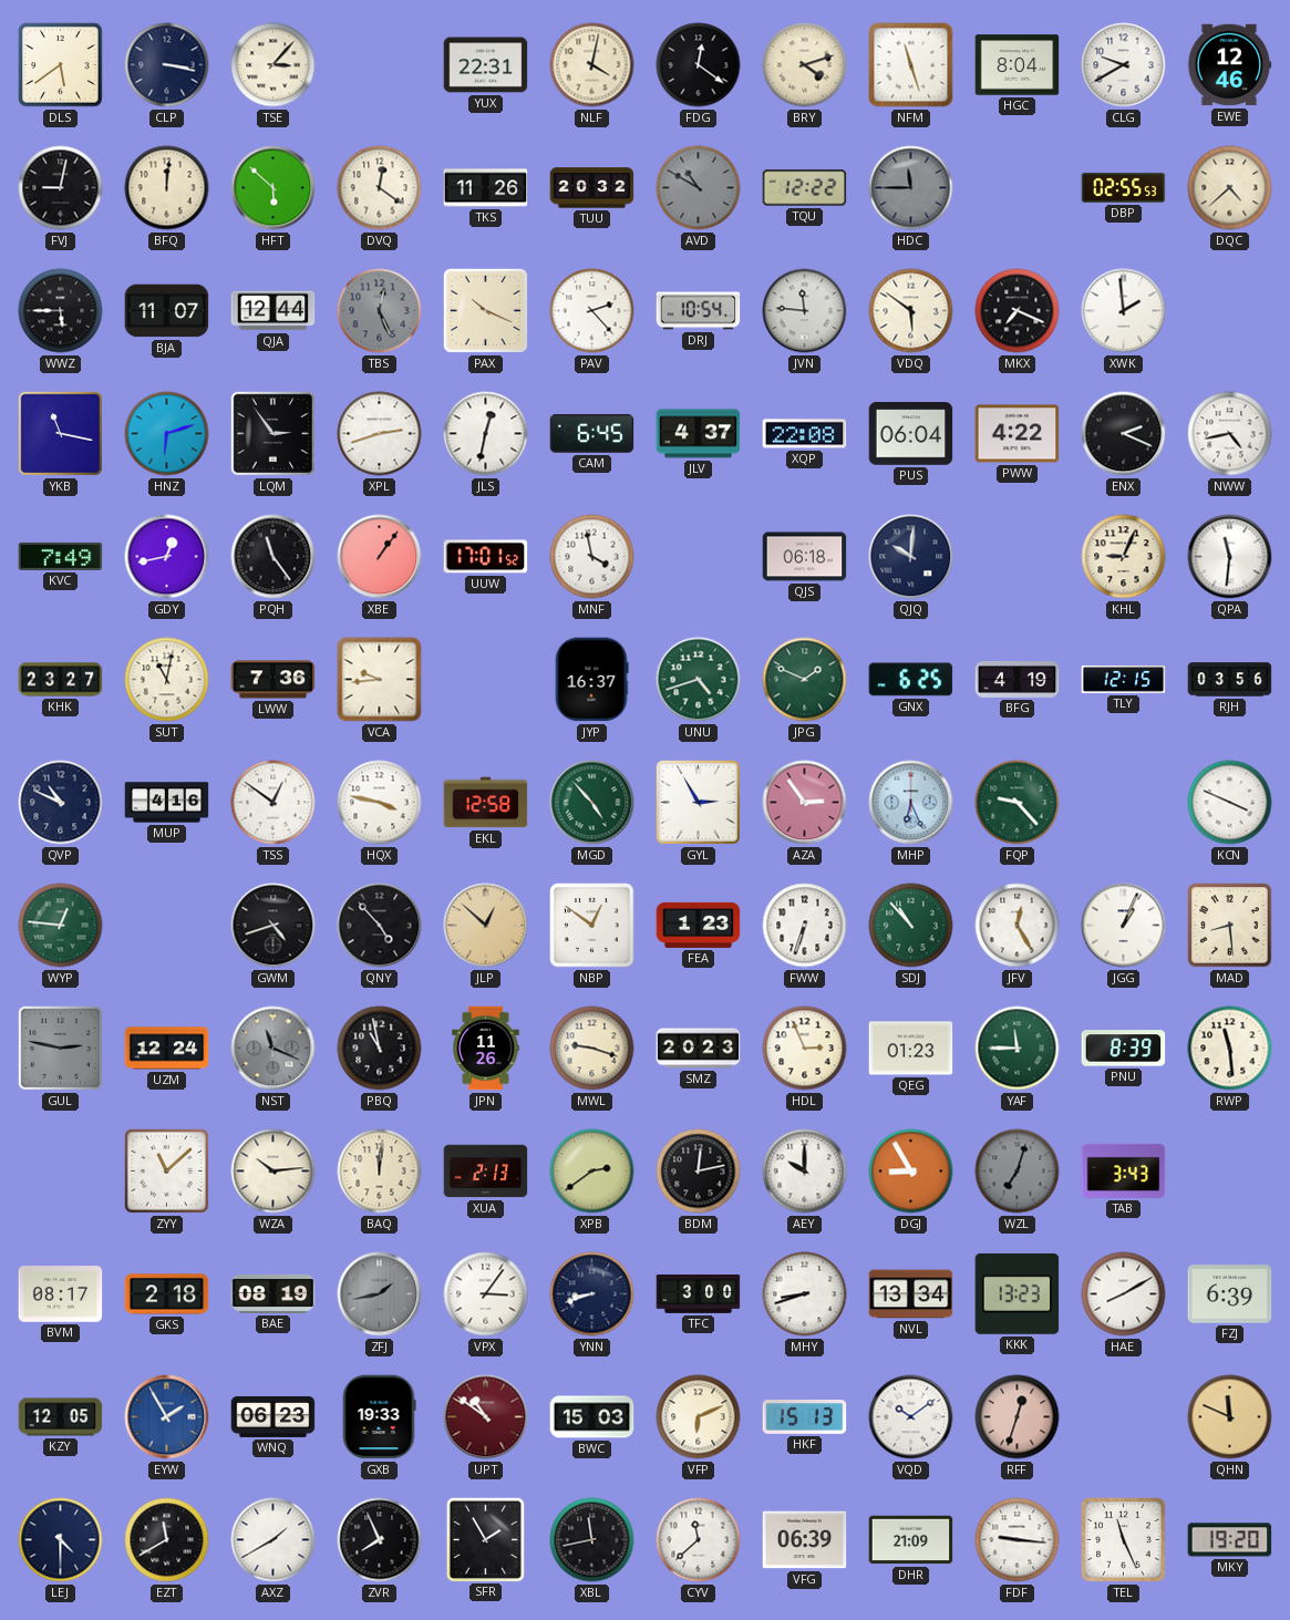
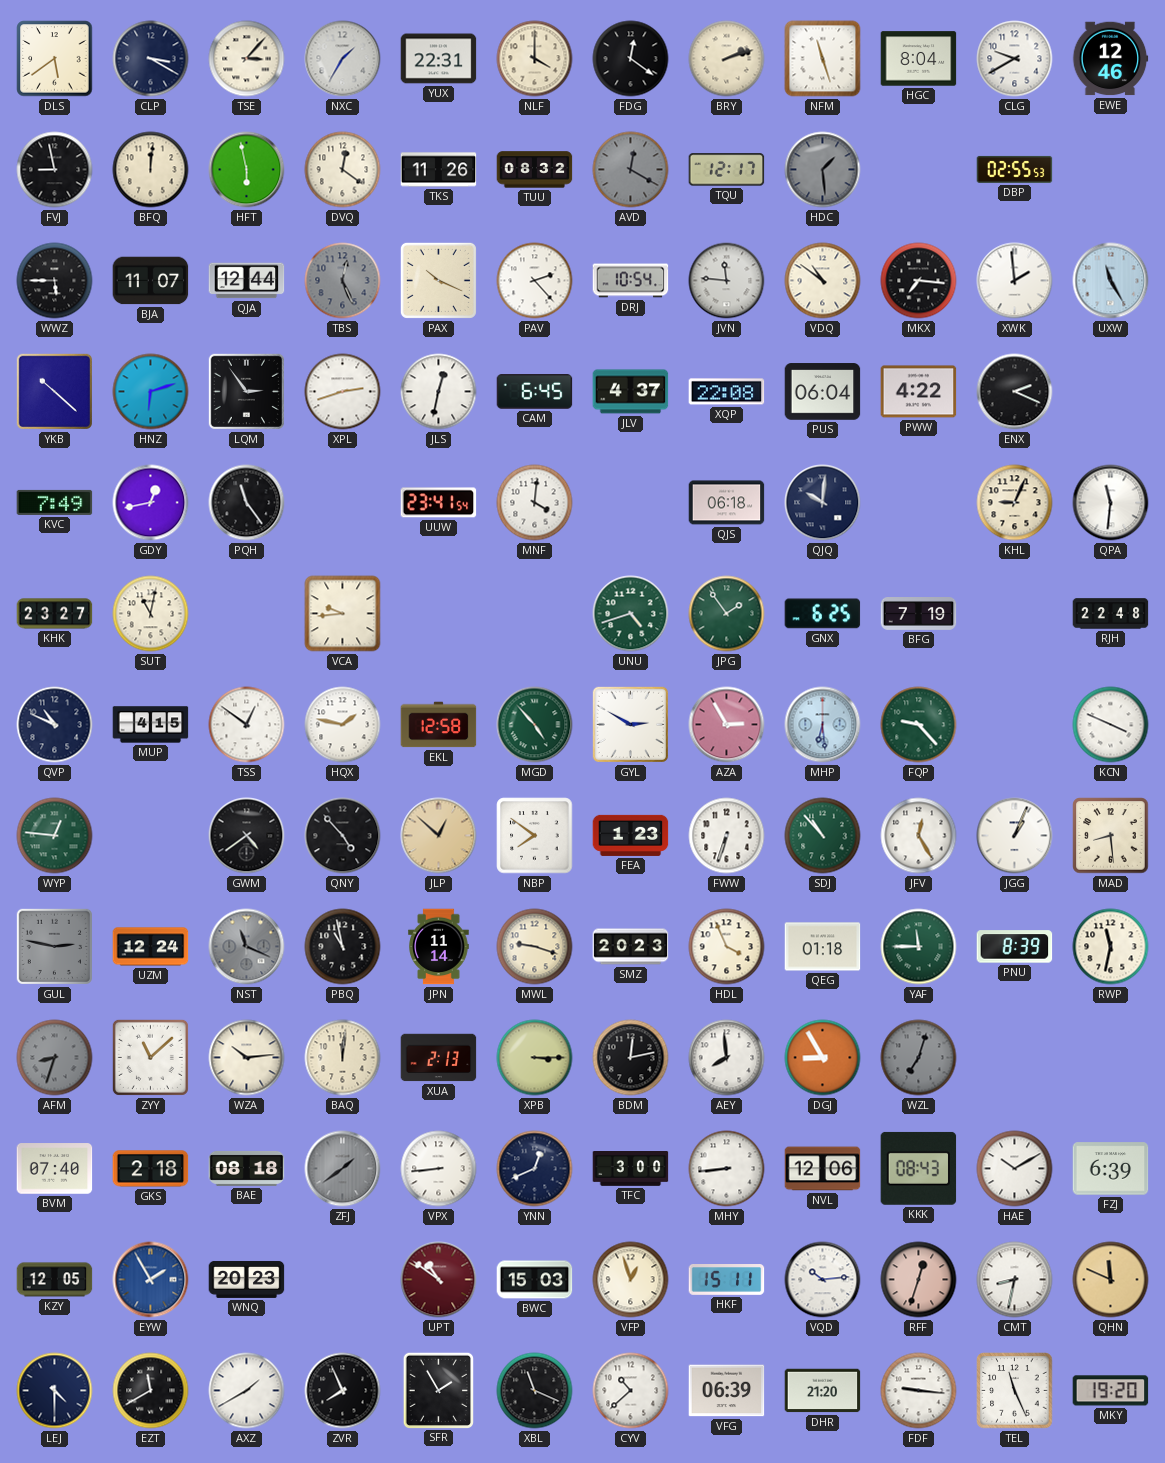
CLP: 3:17 -> 3:20
NXC: none -> 1:35
NLF: 4:02 -> 4:00
BRY: 4:12 -> 2:12
FVJ: 9:02 -> 8:58
HFT: 5:52 -> 5:58
TUU: 20:32 -> 08:32
AVD: 10:50 -> 12:20
TQU: 12:22 -> 12:17
HDC: 11:45 -> 1:29
DQC: 4:38 -> none
VDQ: 5:51 -> 10:51
MKX: 7:19 -> 7:16
UXW: none -> 11:25
YKB: 11:17 -> 10:22
NWW: 4:43 -> none
XBE: 1:06 -> none
UUW: 17:01 -> 23:41
MNF: 3:58 -> 4:01
LWW: 7:36 -> none
JYP: 16:37 -> none
JPG: 1:49 -> 1:54
BFG: 4:19 -> 7:19
TLY: 12:15 -> none
RJH: 03:56 -> 22:48
MUP: 4:16 -> 4:15
HQX: 3:47 -> 1:47
GYL: 2:55 -> 2:50
AZA: 2:54 -> 2:55
MHP: 6:26 -> 6:29
GWM: 4:42 -> 4:39
NBP: 12:51 -> 7:51
JPN: 11:26 -> 11:14
HDL: 2:56 -> 3:56
QEG: 01:23 -> 01:18
RWP: 11:29 -> 11:32
AFM: none -> 8:33
XPB: 2:39 -> 3:15
AEY: 10:00 -> 7:59
TAB: 3:43 -> none
BVM: 08:17 -> 07:40
BAE: 08:19 -> 08:18
ZFJ: 1:43 -> 1:39
VPX: 3:06 -> 8:44
YNN: 8:42 -> 12:41
MHY: 8:42 -> 8:44
NVL: 13:34 -> 12:06
KKK: 13:23 -> 08:43
HAE: 8:10 -> 10:10
WNQ: 06:23 -> 20:23
GXB: 19:33 -> none
VFP: 6:11 -> 12:57
HKF: 15:13 -> 15:11
VQD: 10:09 -> 10:14
CMT: none -> 8:32
XBL: 11:43 -> 11:19
CYV: 11:38 -> 10:38
DHR: 21:09 -> 21:20
